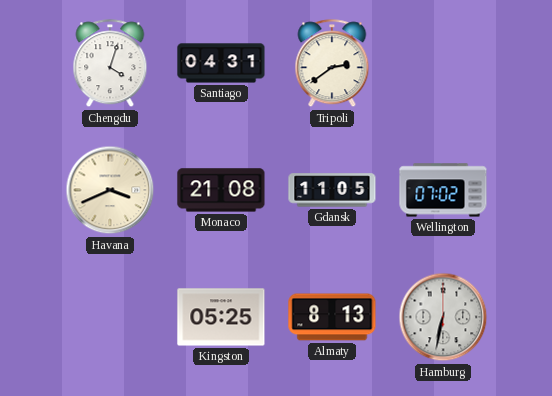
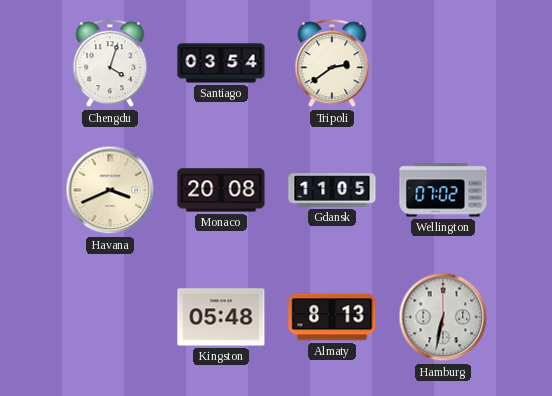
Santiago: 04:31 -> 03:54
Monaco: 21:08 -> 20:08
Kingston: 05:25 -> 05:48
